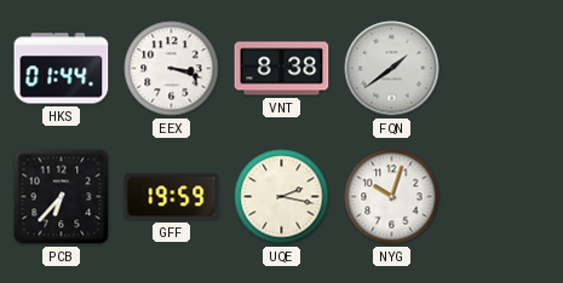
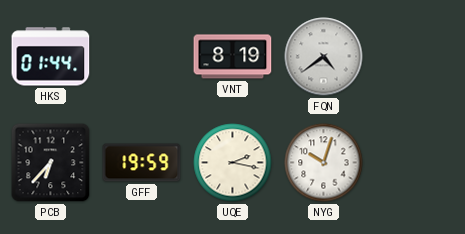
EEX: 3:18 -> none
VNT: 8:38 -> 8:19
FQN: 1:39 -> 4:39
